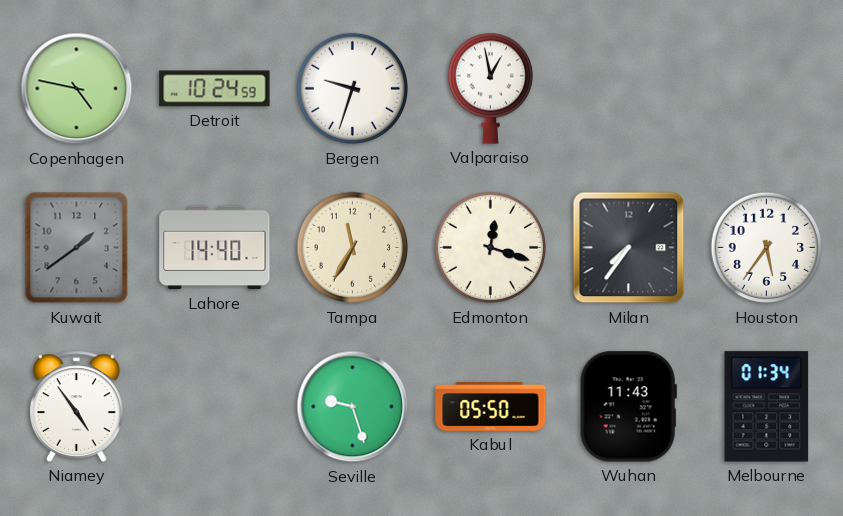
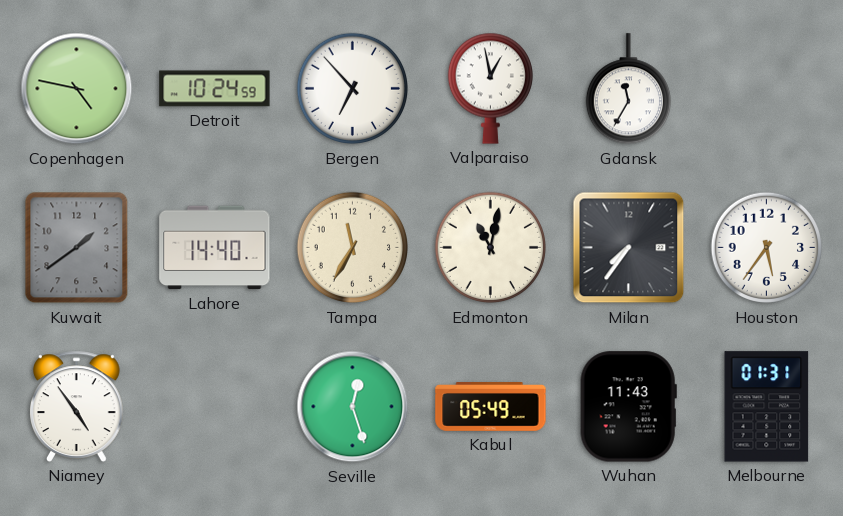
Bergen: 9:33 -> 6:53
Gdansk: none -> 11:35
Edmonton: 12:18 -> 11:02
Seville: 9:27 -> 12:27
Kabul: 05:50 -> 05:49
Melbourne: 01:34 -> 01:31
